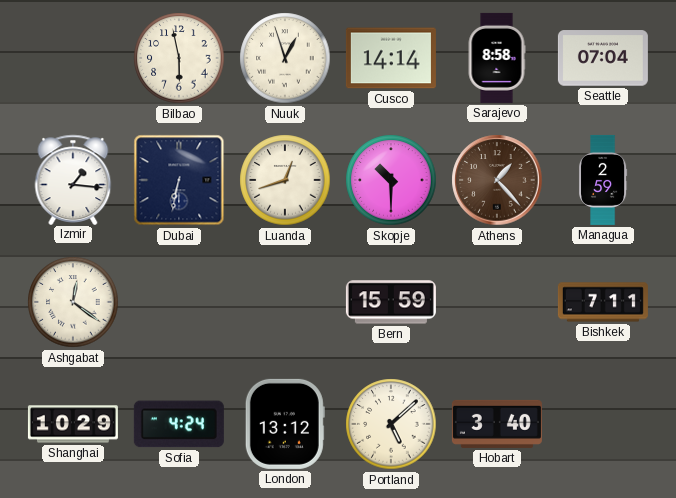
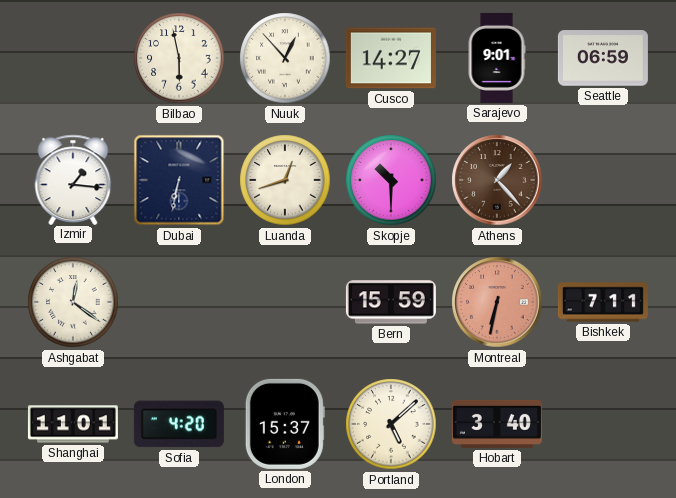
Nuuk: 12:57 -> 12:53
Cusco: 14:14 -> 14:27
Sarajevo: 8:58 -> 9:01
Seattle: 07:04 -> 06:59
Managua: 2:59 -> none
Montreal: none -> 6:32
Shanghai: 10:29 -> 11:01
Sofia: 4:24 -> 4:20
London: 13:12 -> 15:37
